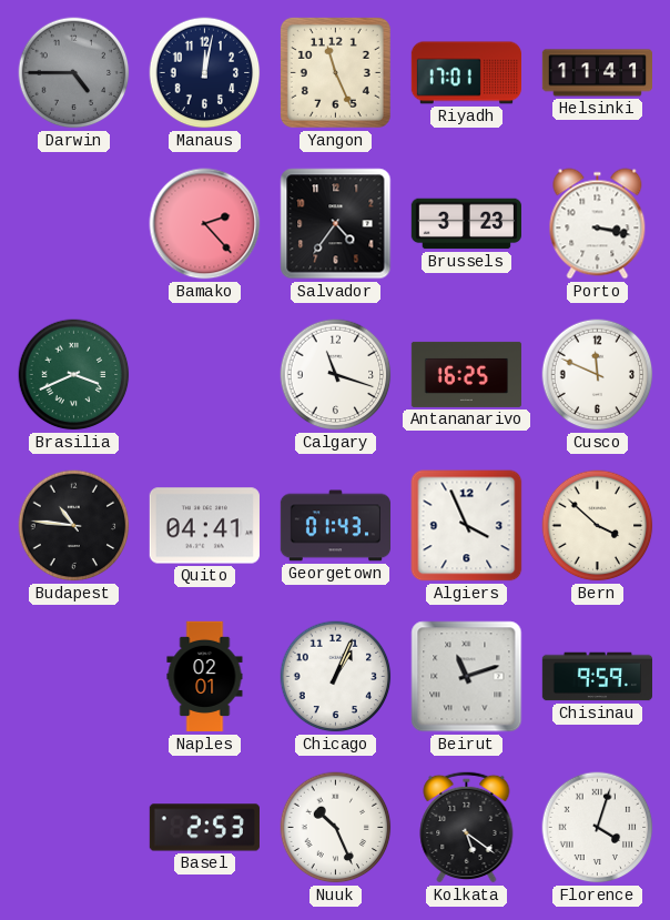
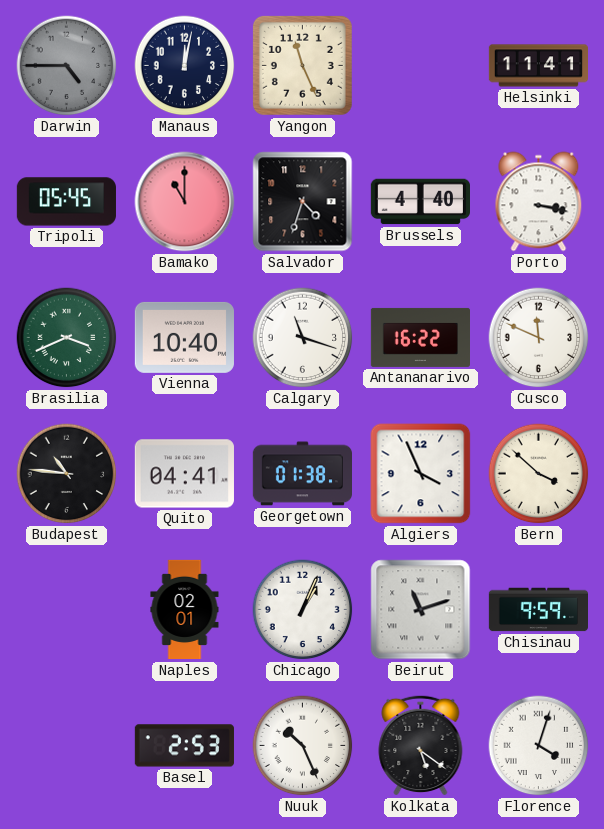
Riyadh: 17:01 -> none
Tripoli: none -> 05:45
Bamako: 2:23 -> 11:00
Salvador: 4:36 -> 4:33
Brussels: 3:23 -> 4:40
Vienna: none -> 10:40
Antananarivo: 16:25 -> 16:22
Georgetown: 01:43 -> 01:38
